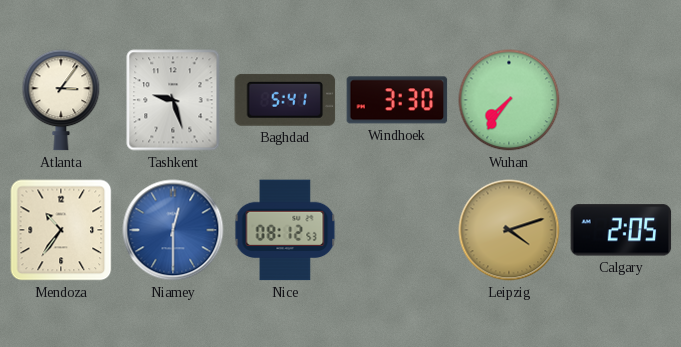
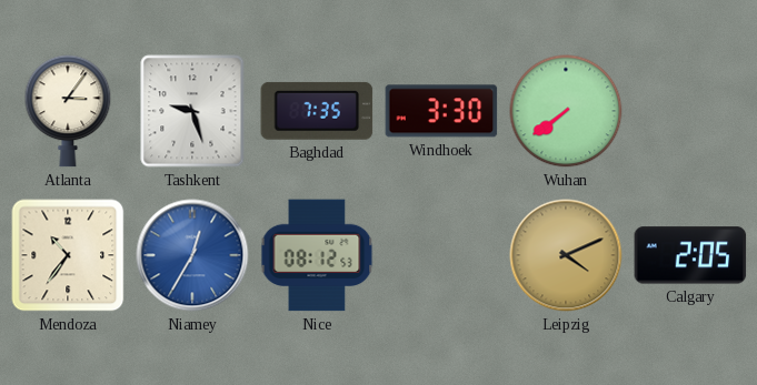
Baghdad: 5:41 -> 7:35
Wuhan: 7:36 -> 7:39
Niamey: 12:30 -> 12:35
Leipzig: 4:12 -> 4:11
